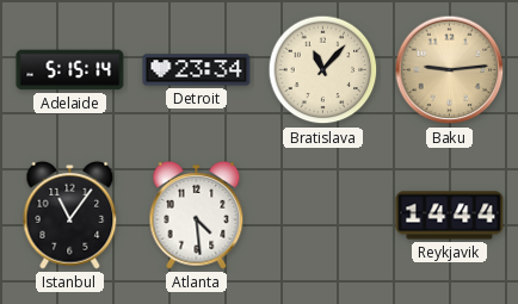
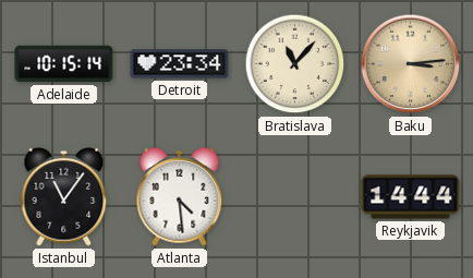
Adelaide: 5:15 -> 10:15
Baku: 9:14 -> 3:14
